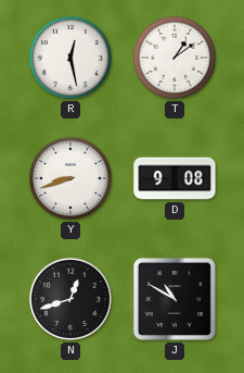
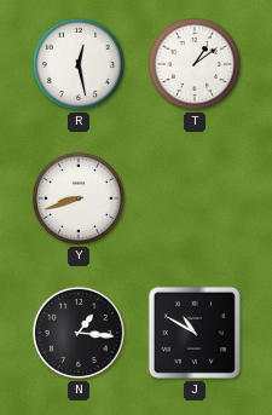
D: 9:08 -> none
N: 12:42 -> 1:16
